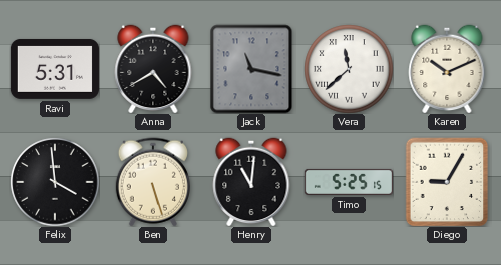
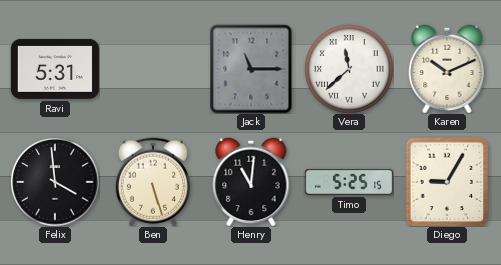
Anna: 4:40 -> none
Jack: 11:17 -> 11:15
